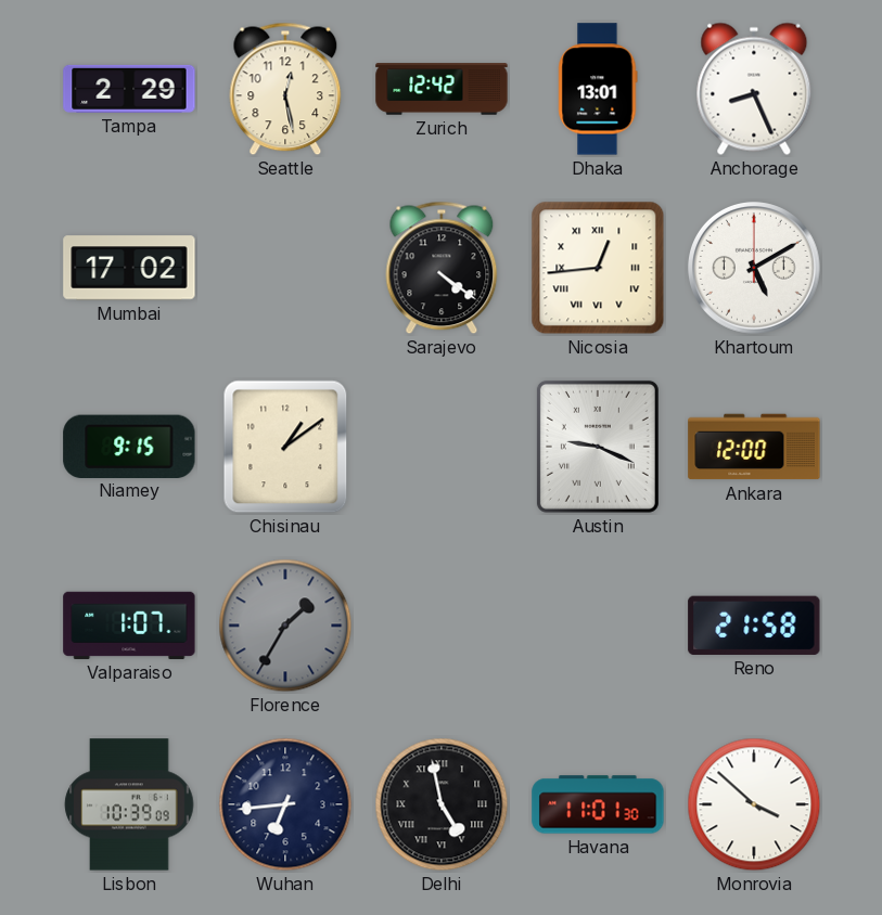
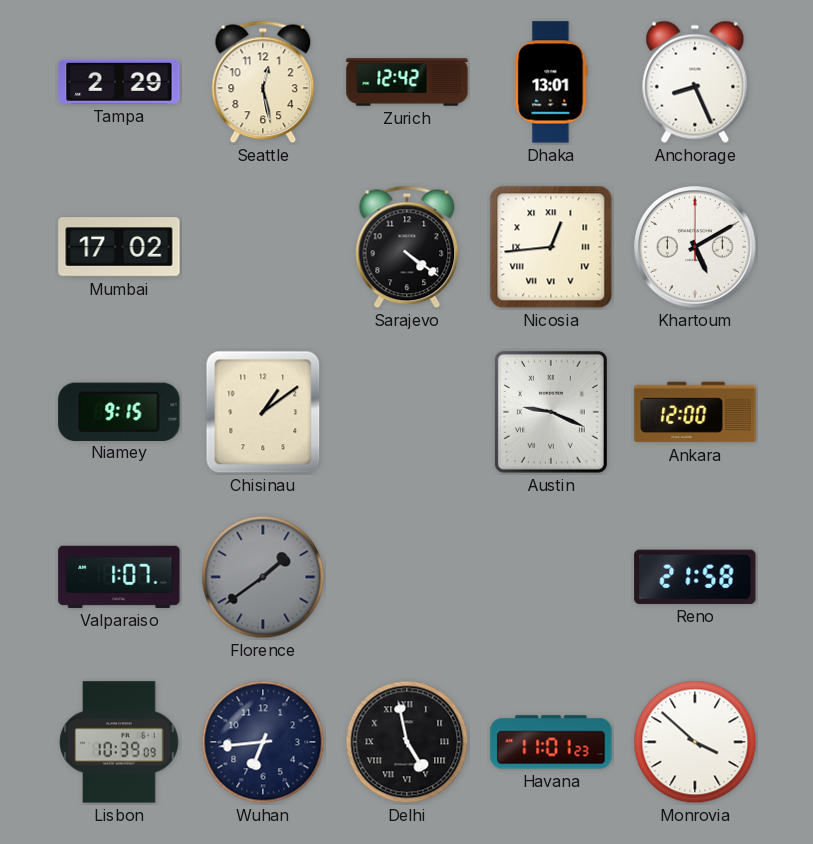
Florence: 1:35 -> 1:39
Havana: 11:01:30 -> 11:01:23
